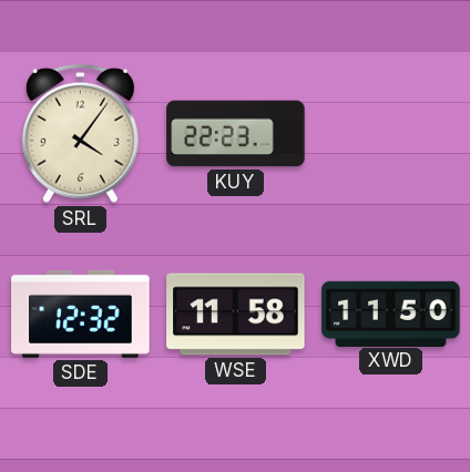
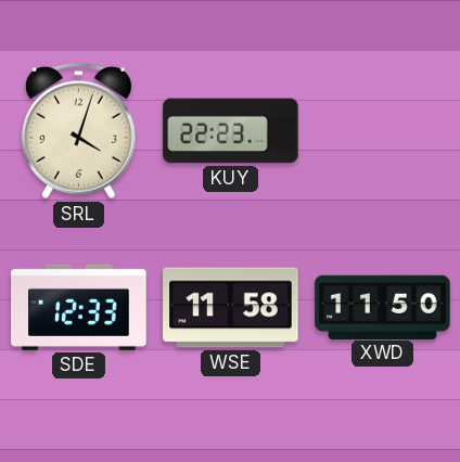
SRL: 4:06 -> 4:03
SDE: 12:32 -> 12:33
